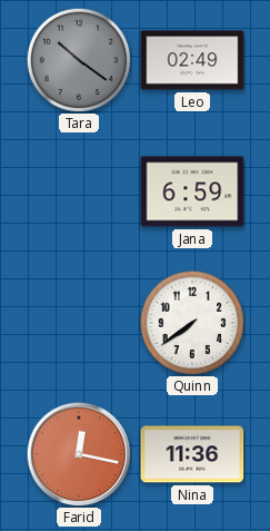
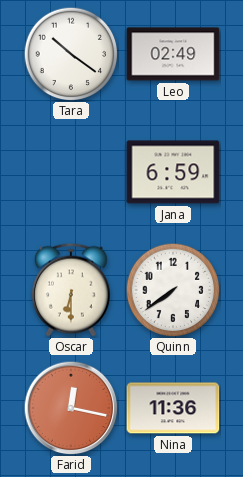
Tara dial: grey -> white
Oscar: none -> 6:30
